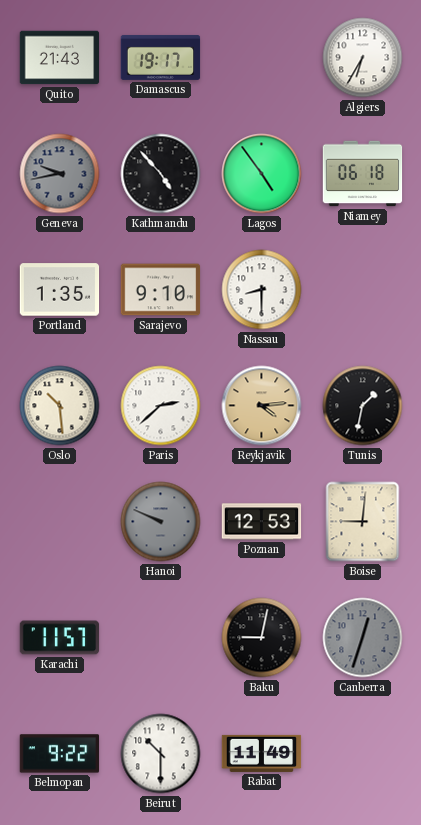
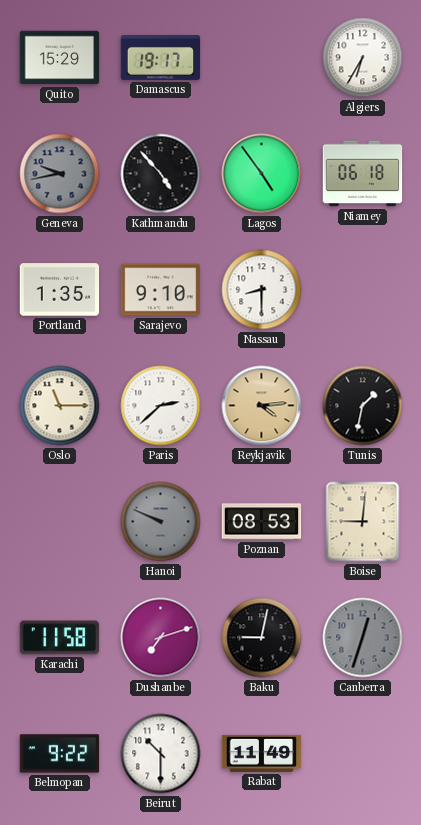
Quito: 21:43 -> 15:29
Oslo: 10:29 -> 11:15
Poznan: 12:53 -> 08:53
Karachi: 11:57 -> 11:58
Dushanbe: none -> 7:12
